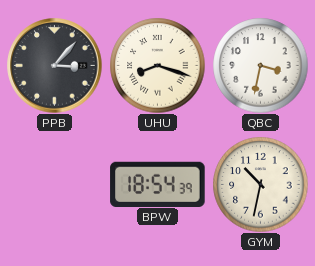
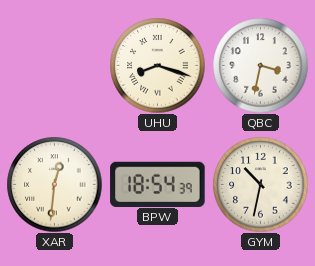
PPB: 3:07 -> none
XAR: none -> 12:31
